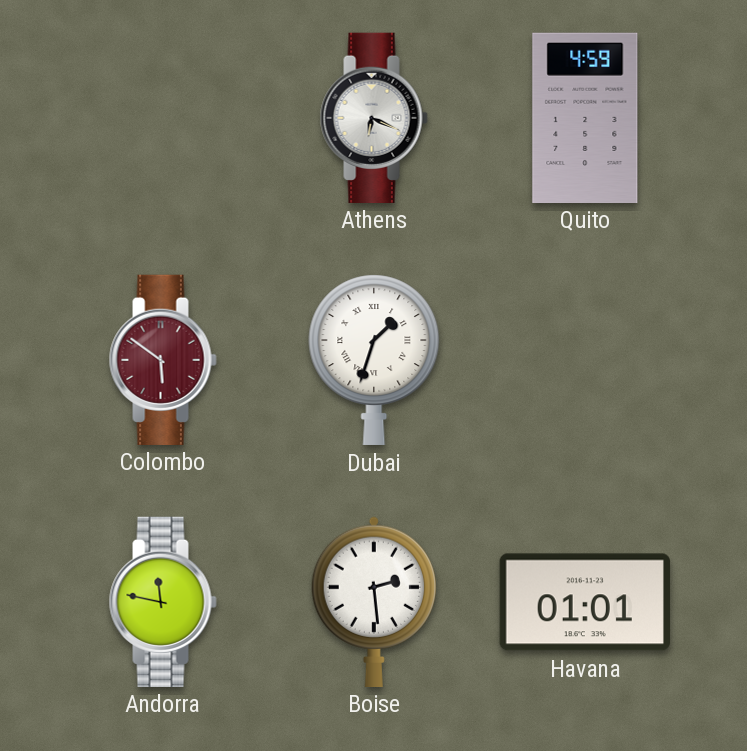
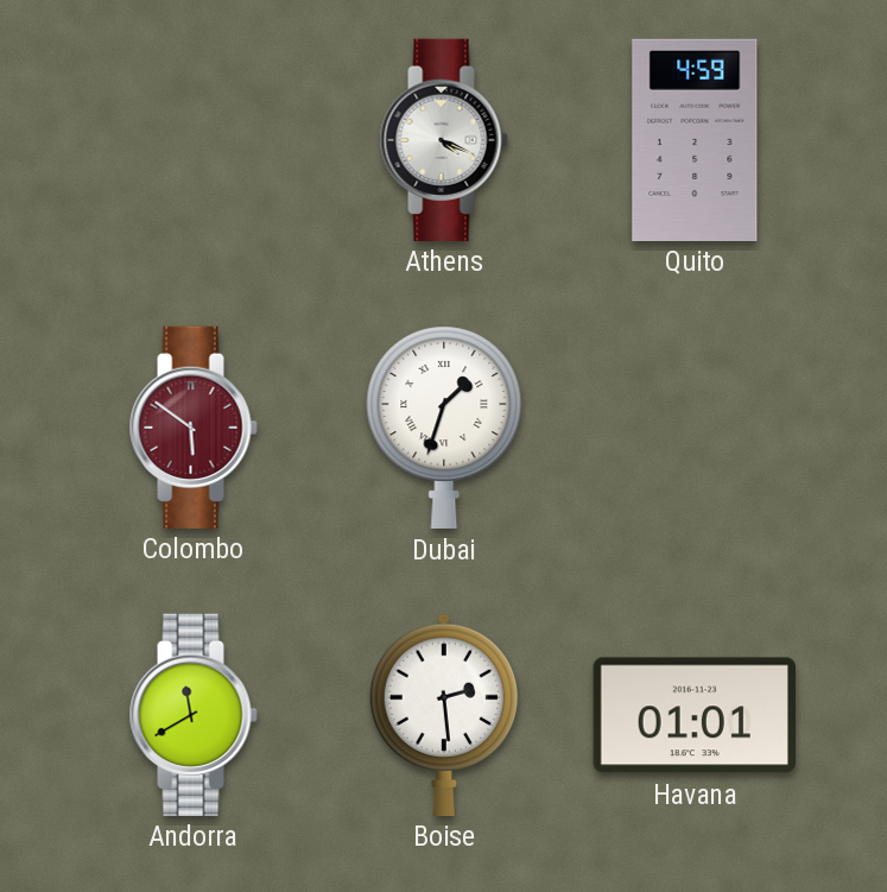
Athens: 6:19 -> 4:19
Andorra: 11:47 -> 11:40
